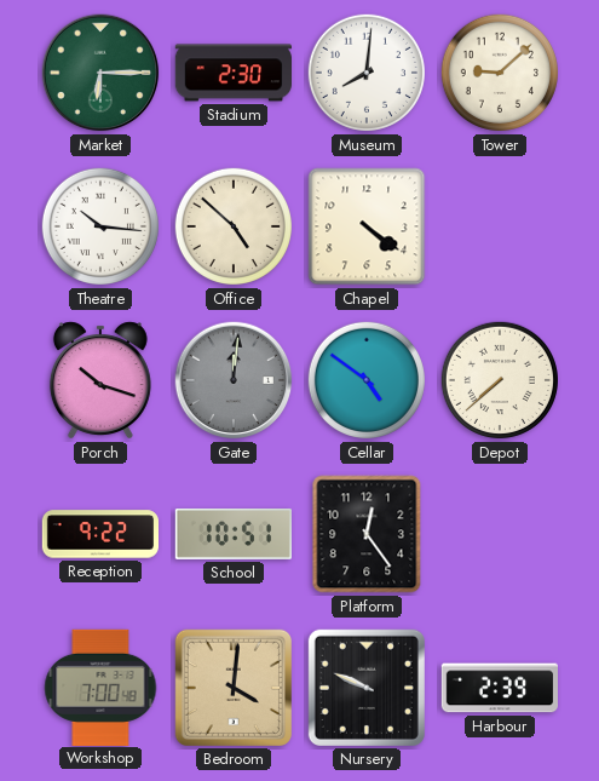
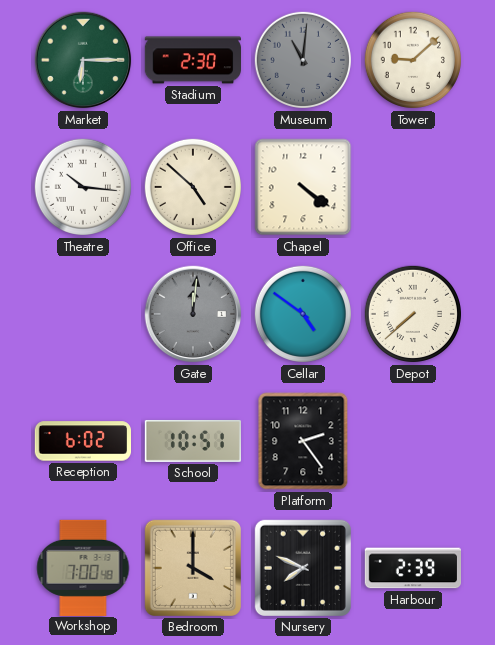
Museum: 8:01 -> 11:01
Museum dial: white -> grey
Porch: 10:18 -> none
Reception: 9:22 -> 6:02
Platform: 12:24 -> 2:24
Bedroom: 4:01 -> 4:00
Nursery: 9:49 -> 7:49
